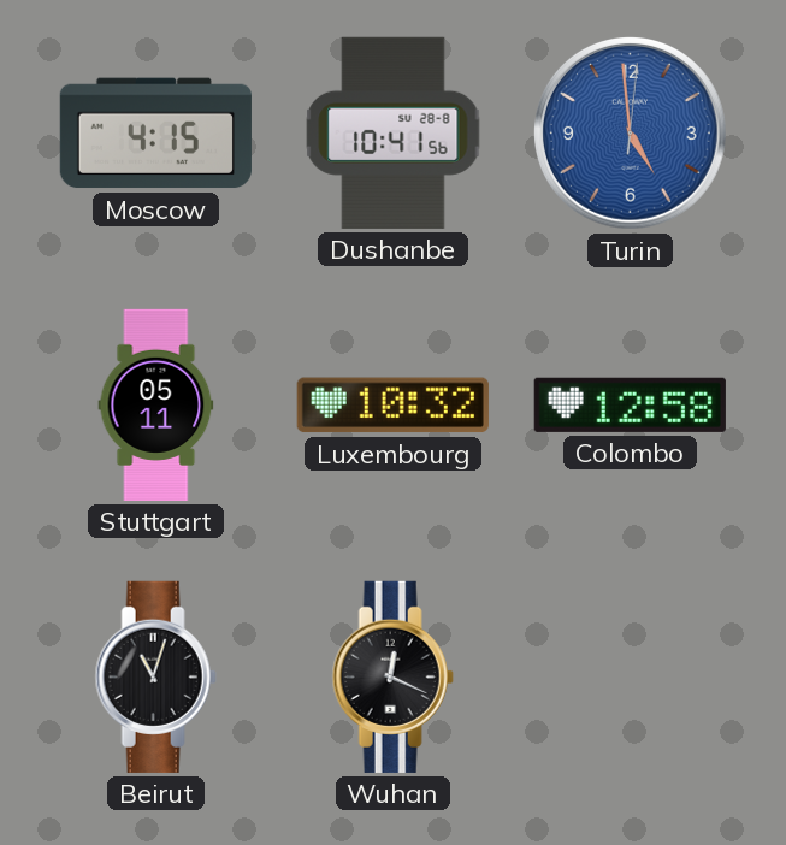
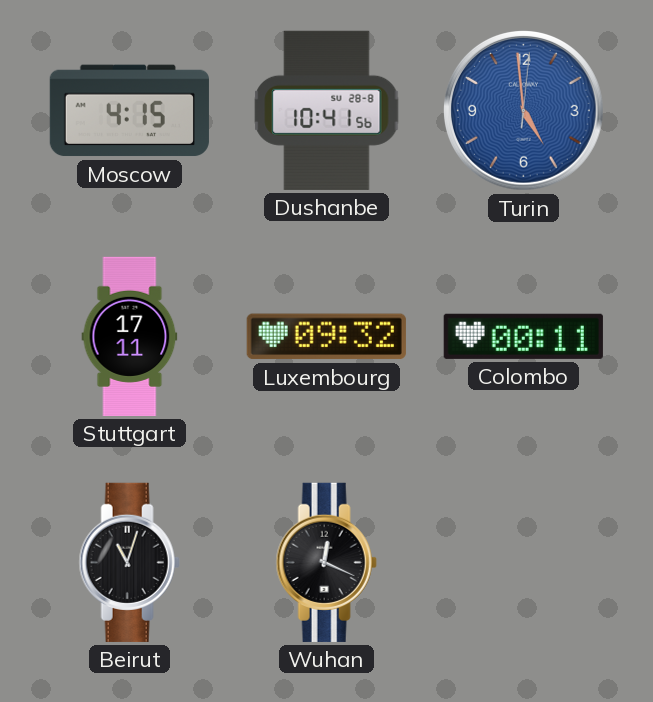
Stuttgart: 05:11 -> 17:11
Luxembourg: 10:32 -> 09:32
Colombo: 12:58 -> 00:11
